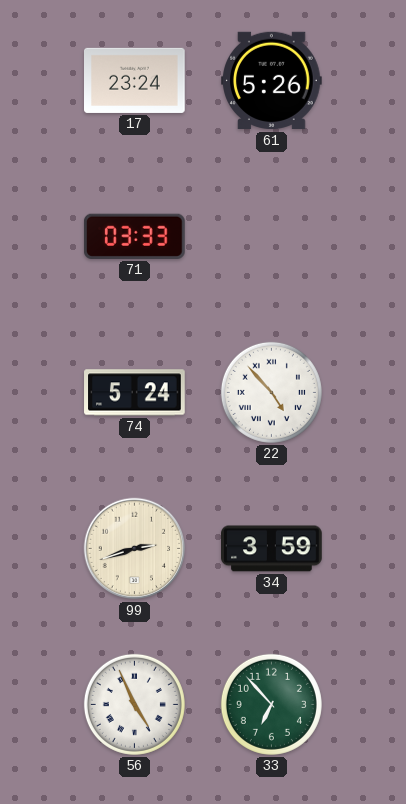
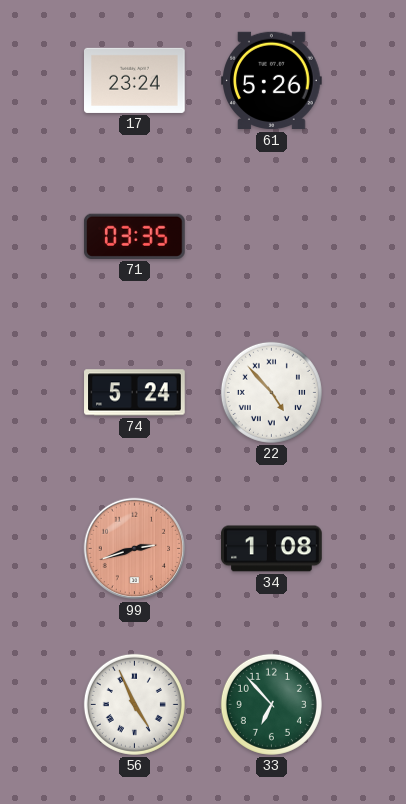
71: 03:33 -> 03:35
99 dial: cream -> salmon
34: 3:59 -> 1:08
